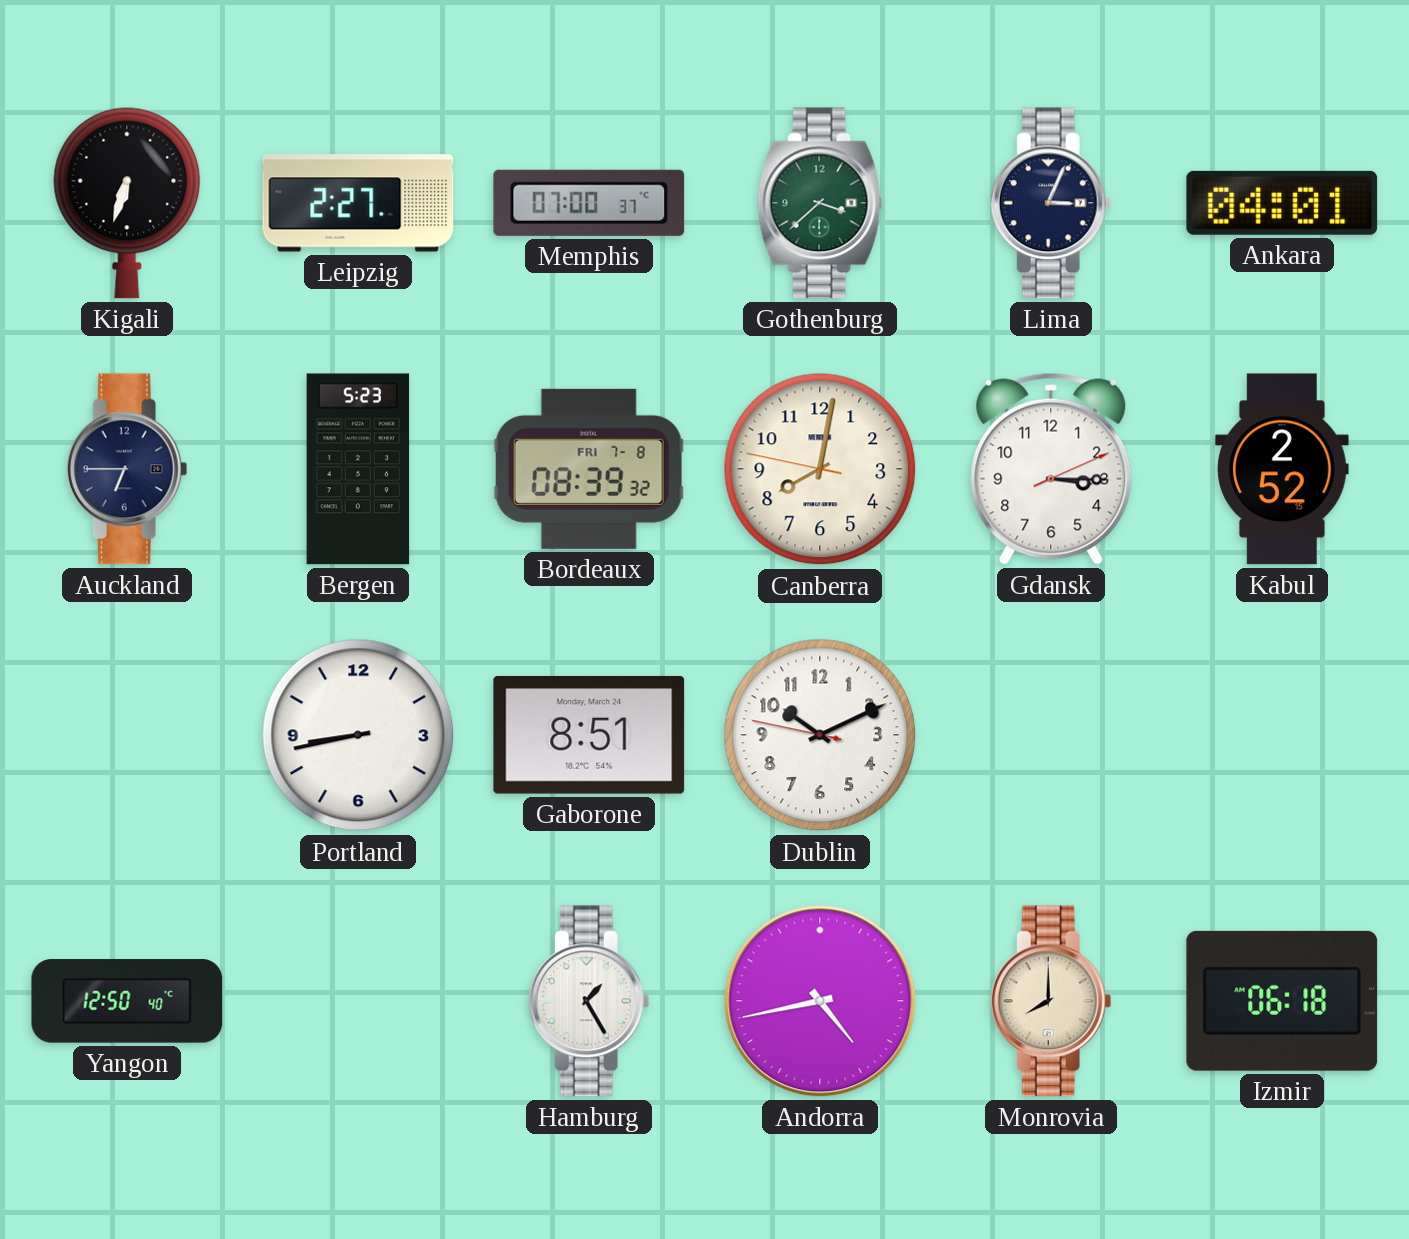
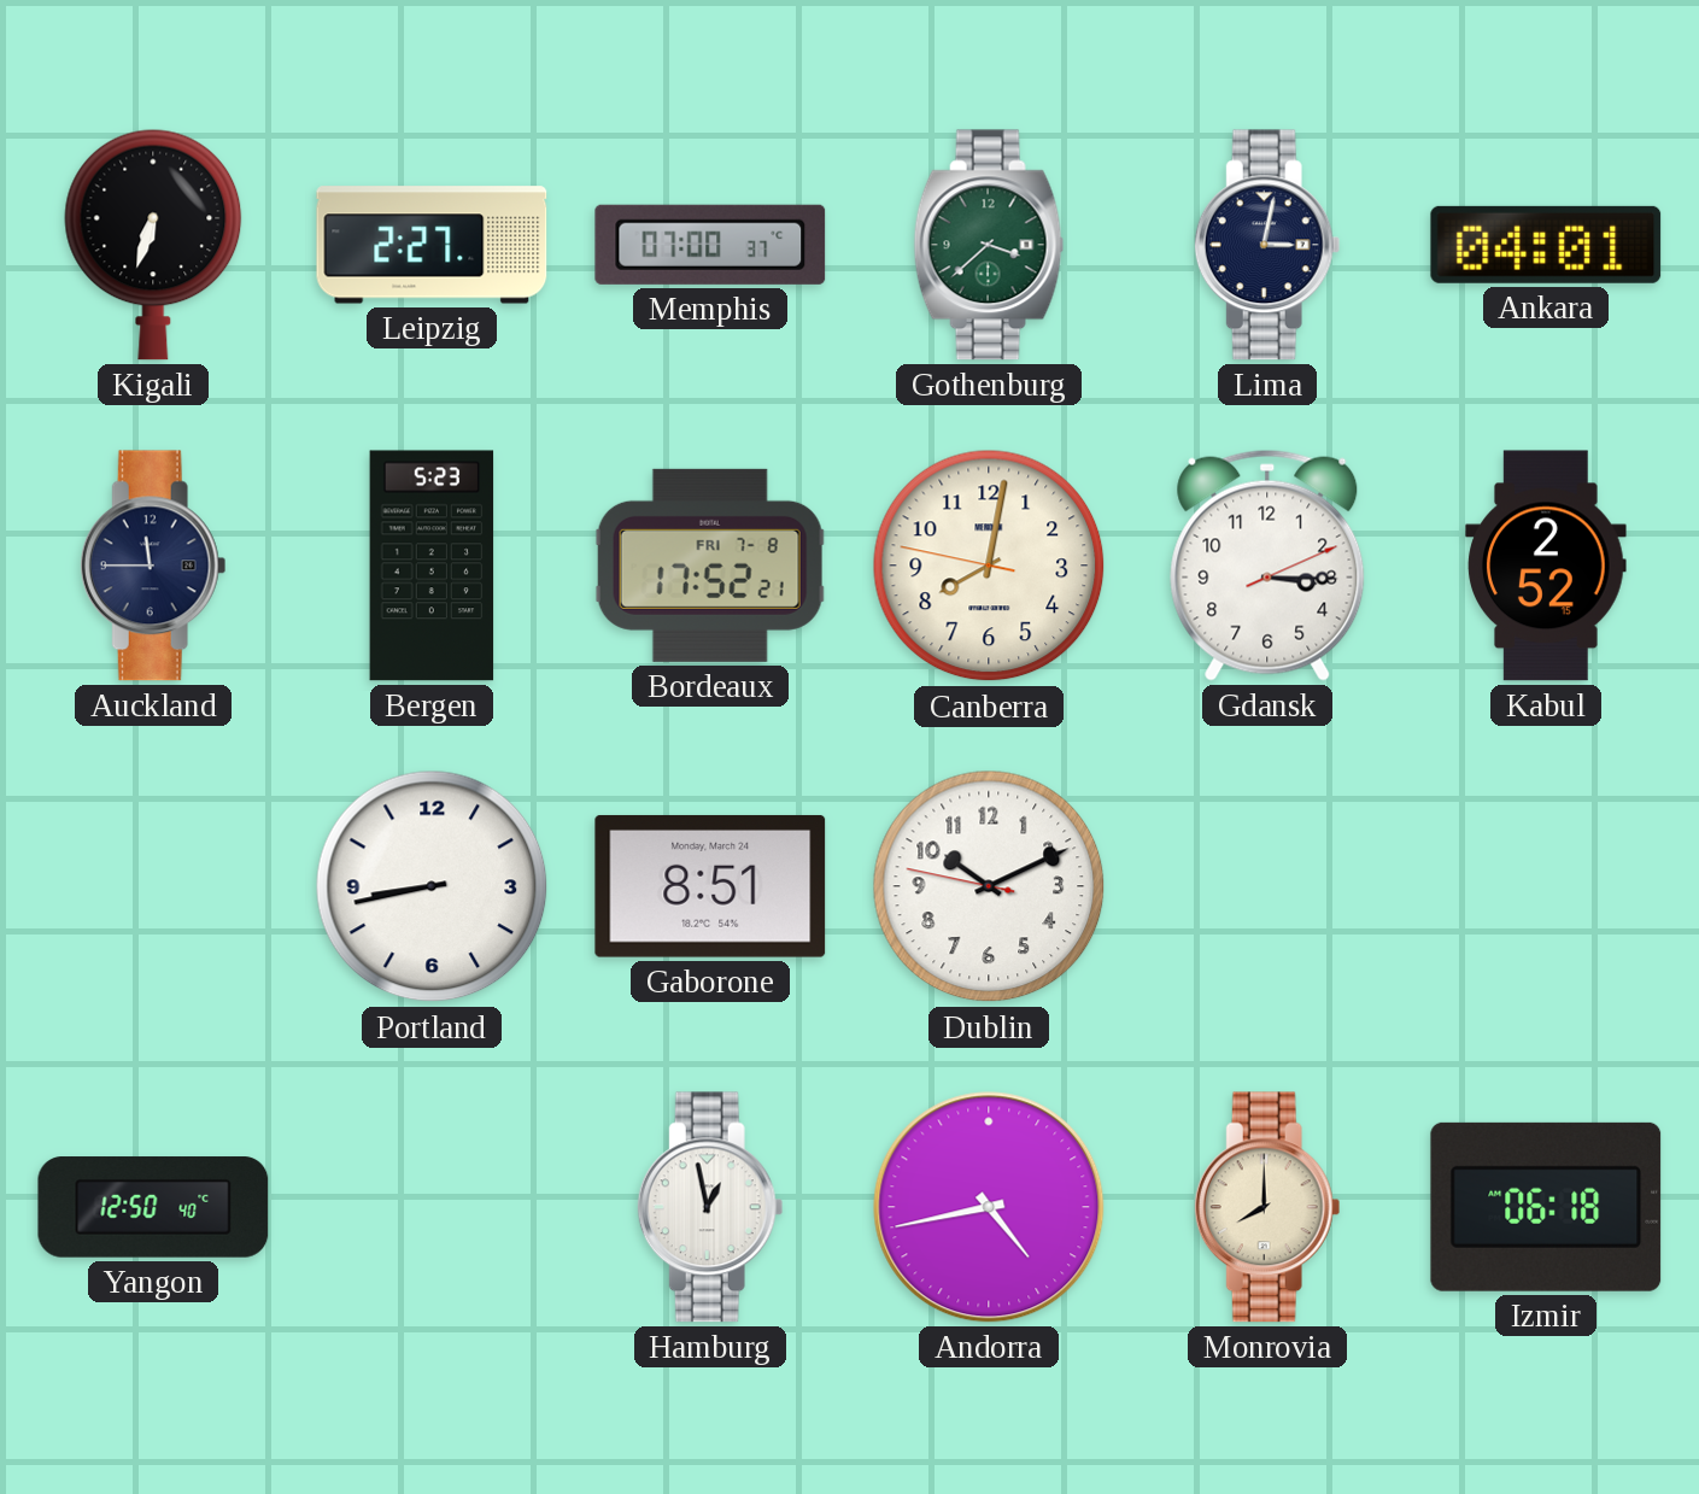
Lima: 3:04 -> 3:02
Auckland: 6:45 -> 11:45
Bordeaux: 08:39 -> 17:52
Hamburg: 1:25 -> 12:58
